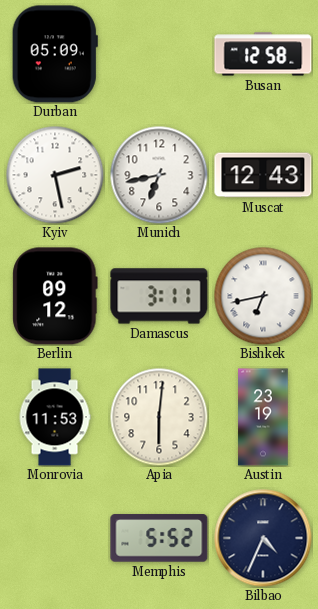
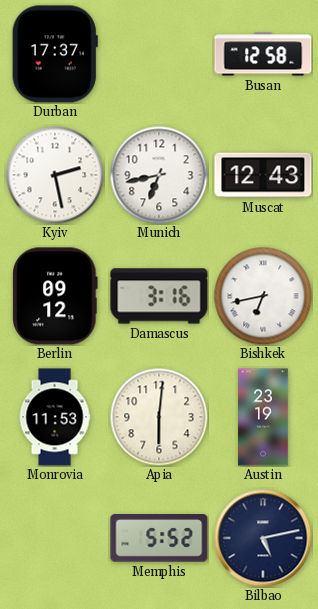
Durban: 05:09 -> 17:37
Damascus: 3:11 -> 3:16
Bilbao: 4:34 -> 5:13
